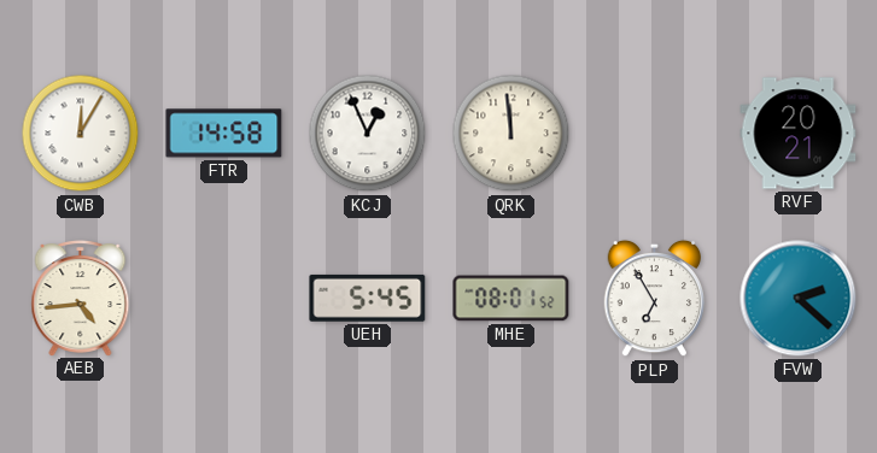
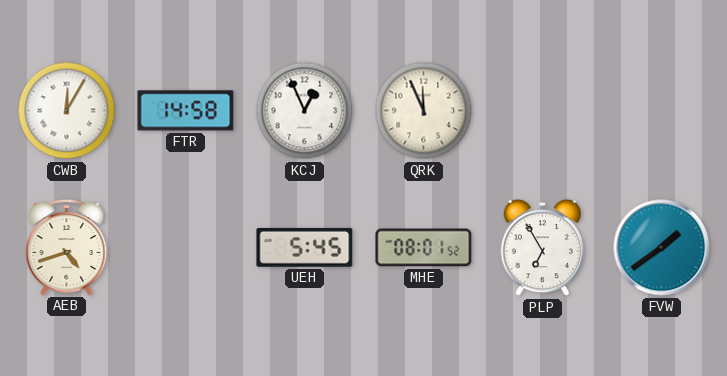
QRK: 11:59 -> 11:56
RVF: 20:21 -> none
AEB: 4:44 -> 4:42
FVW: 2:22 -> 1:39
